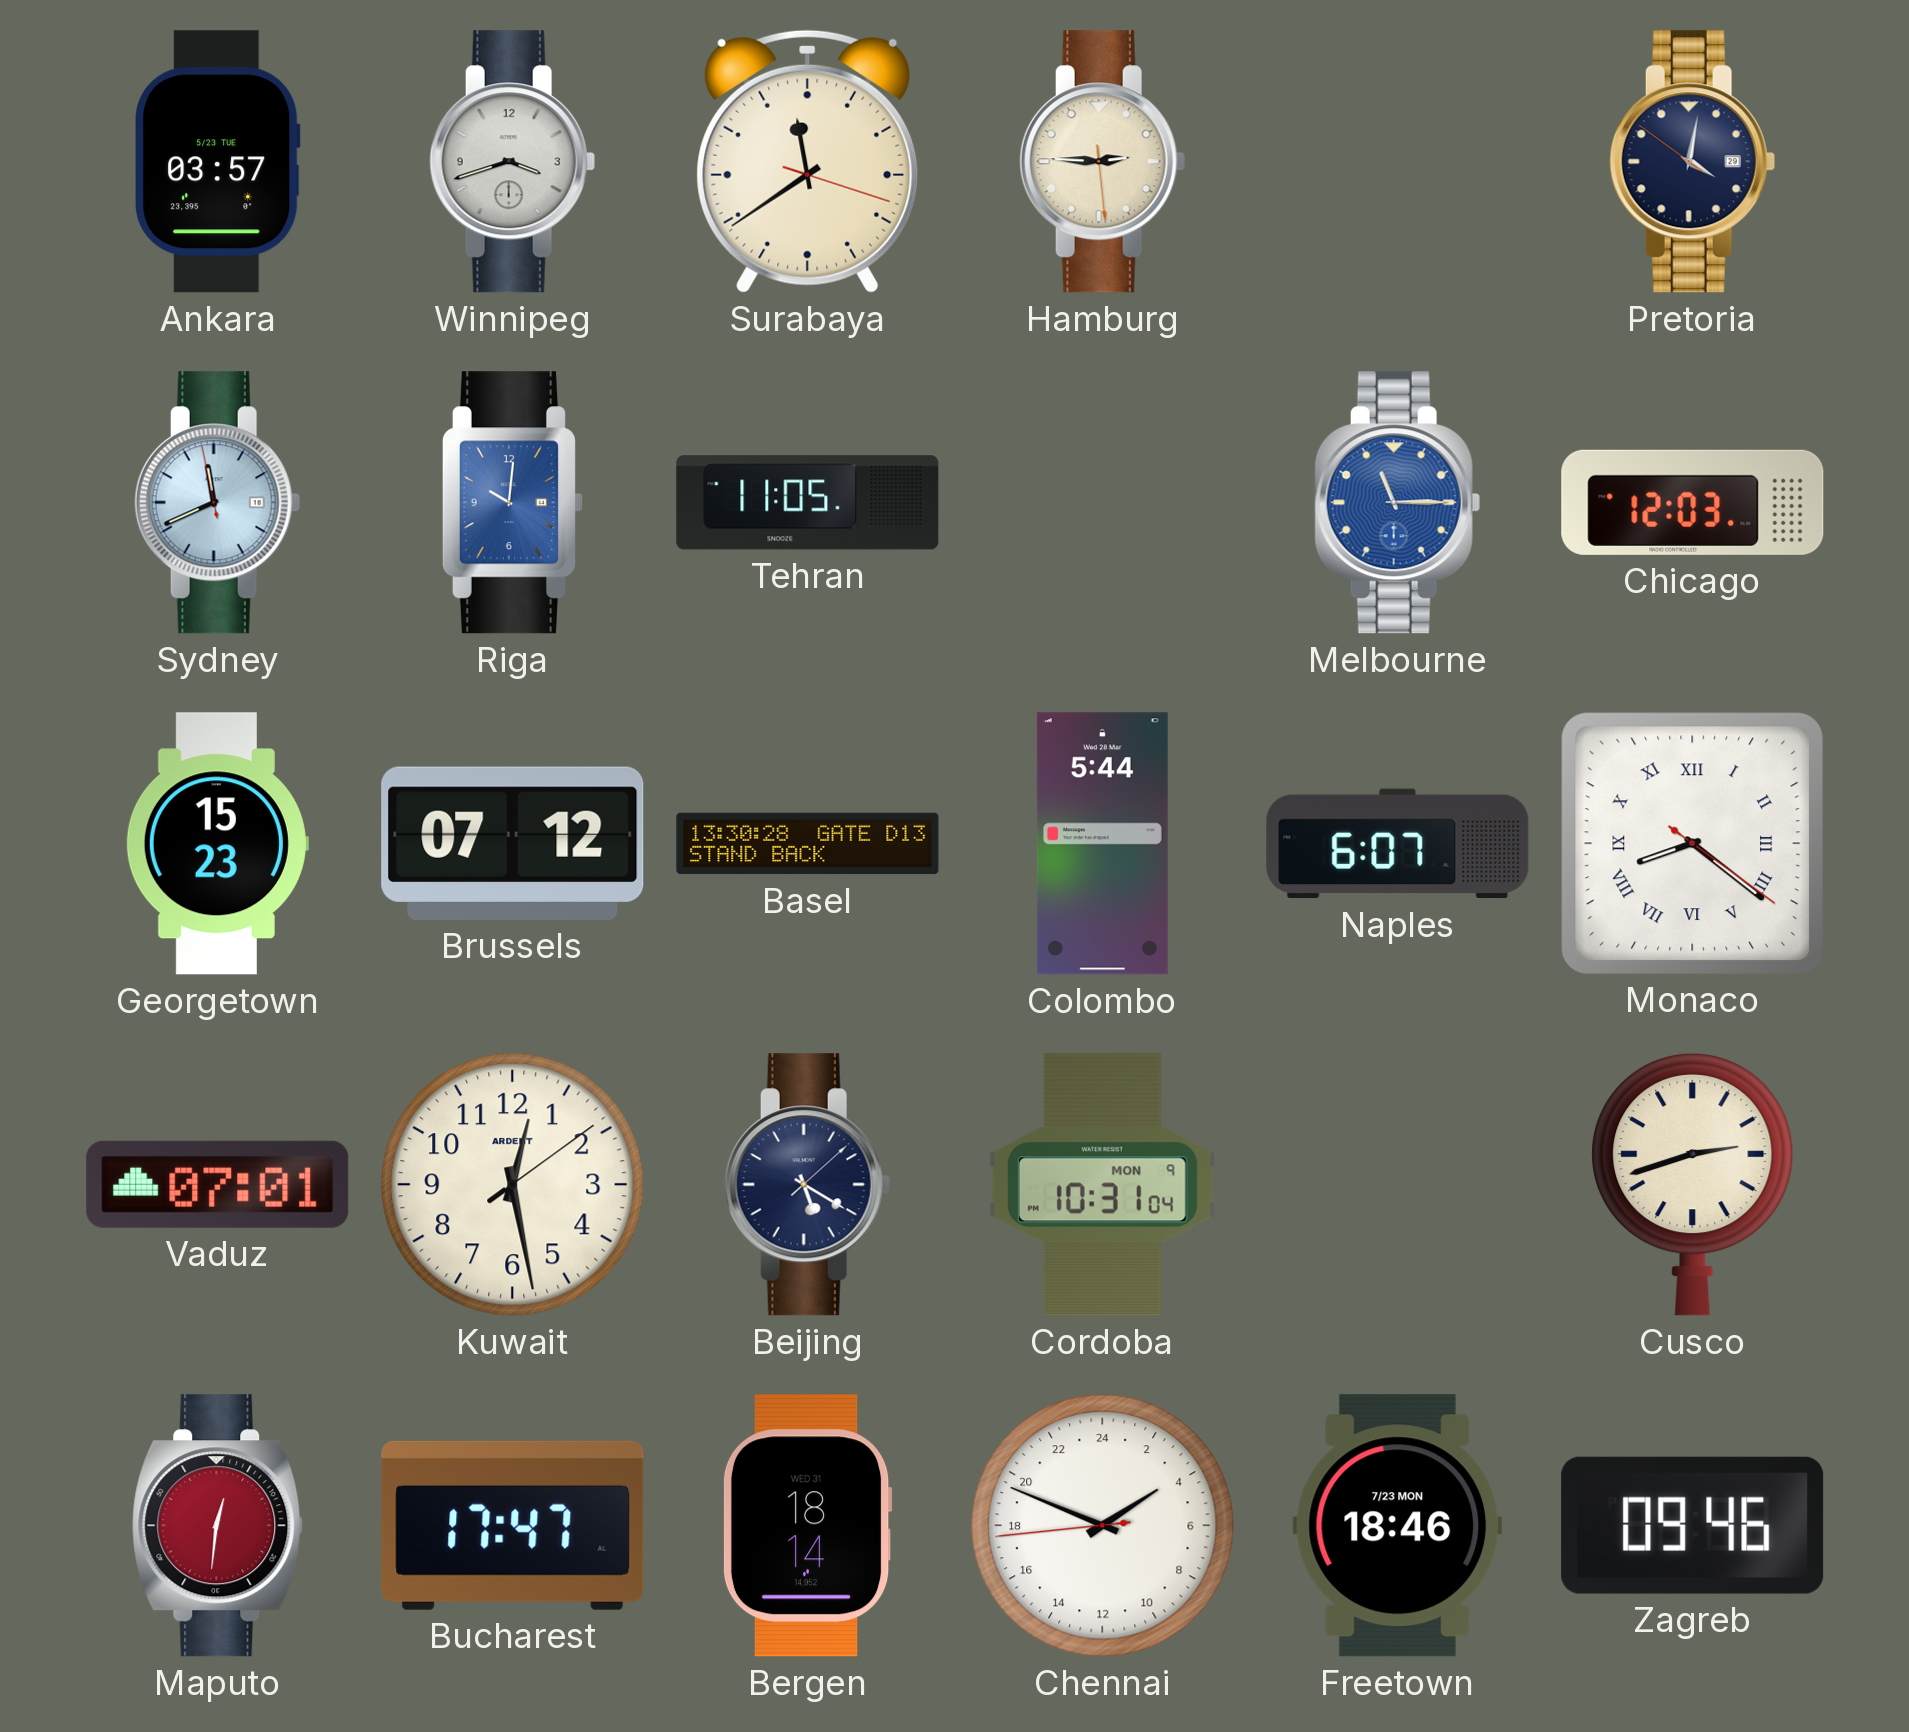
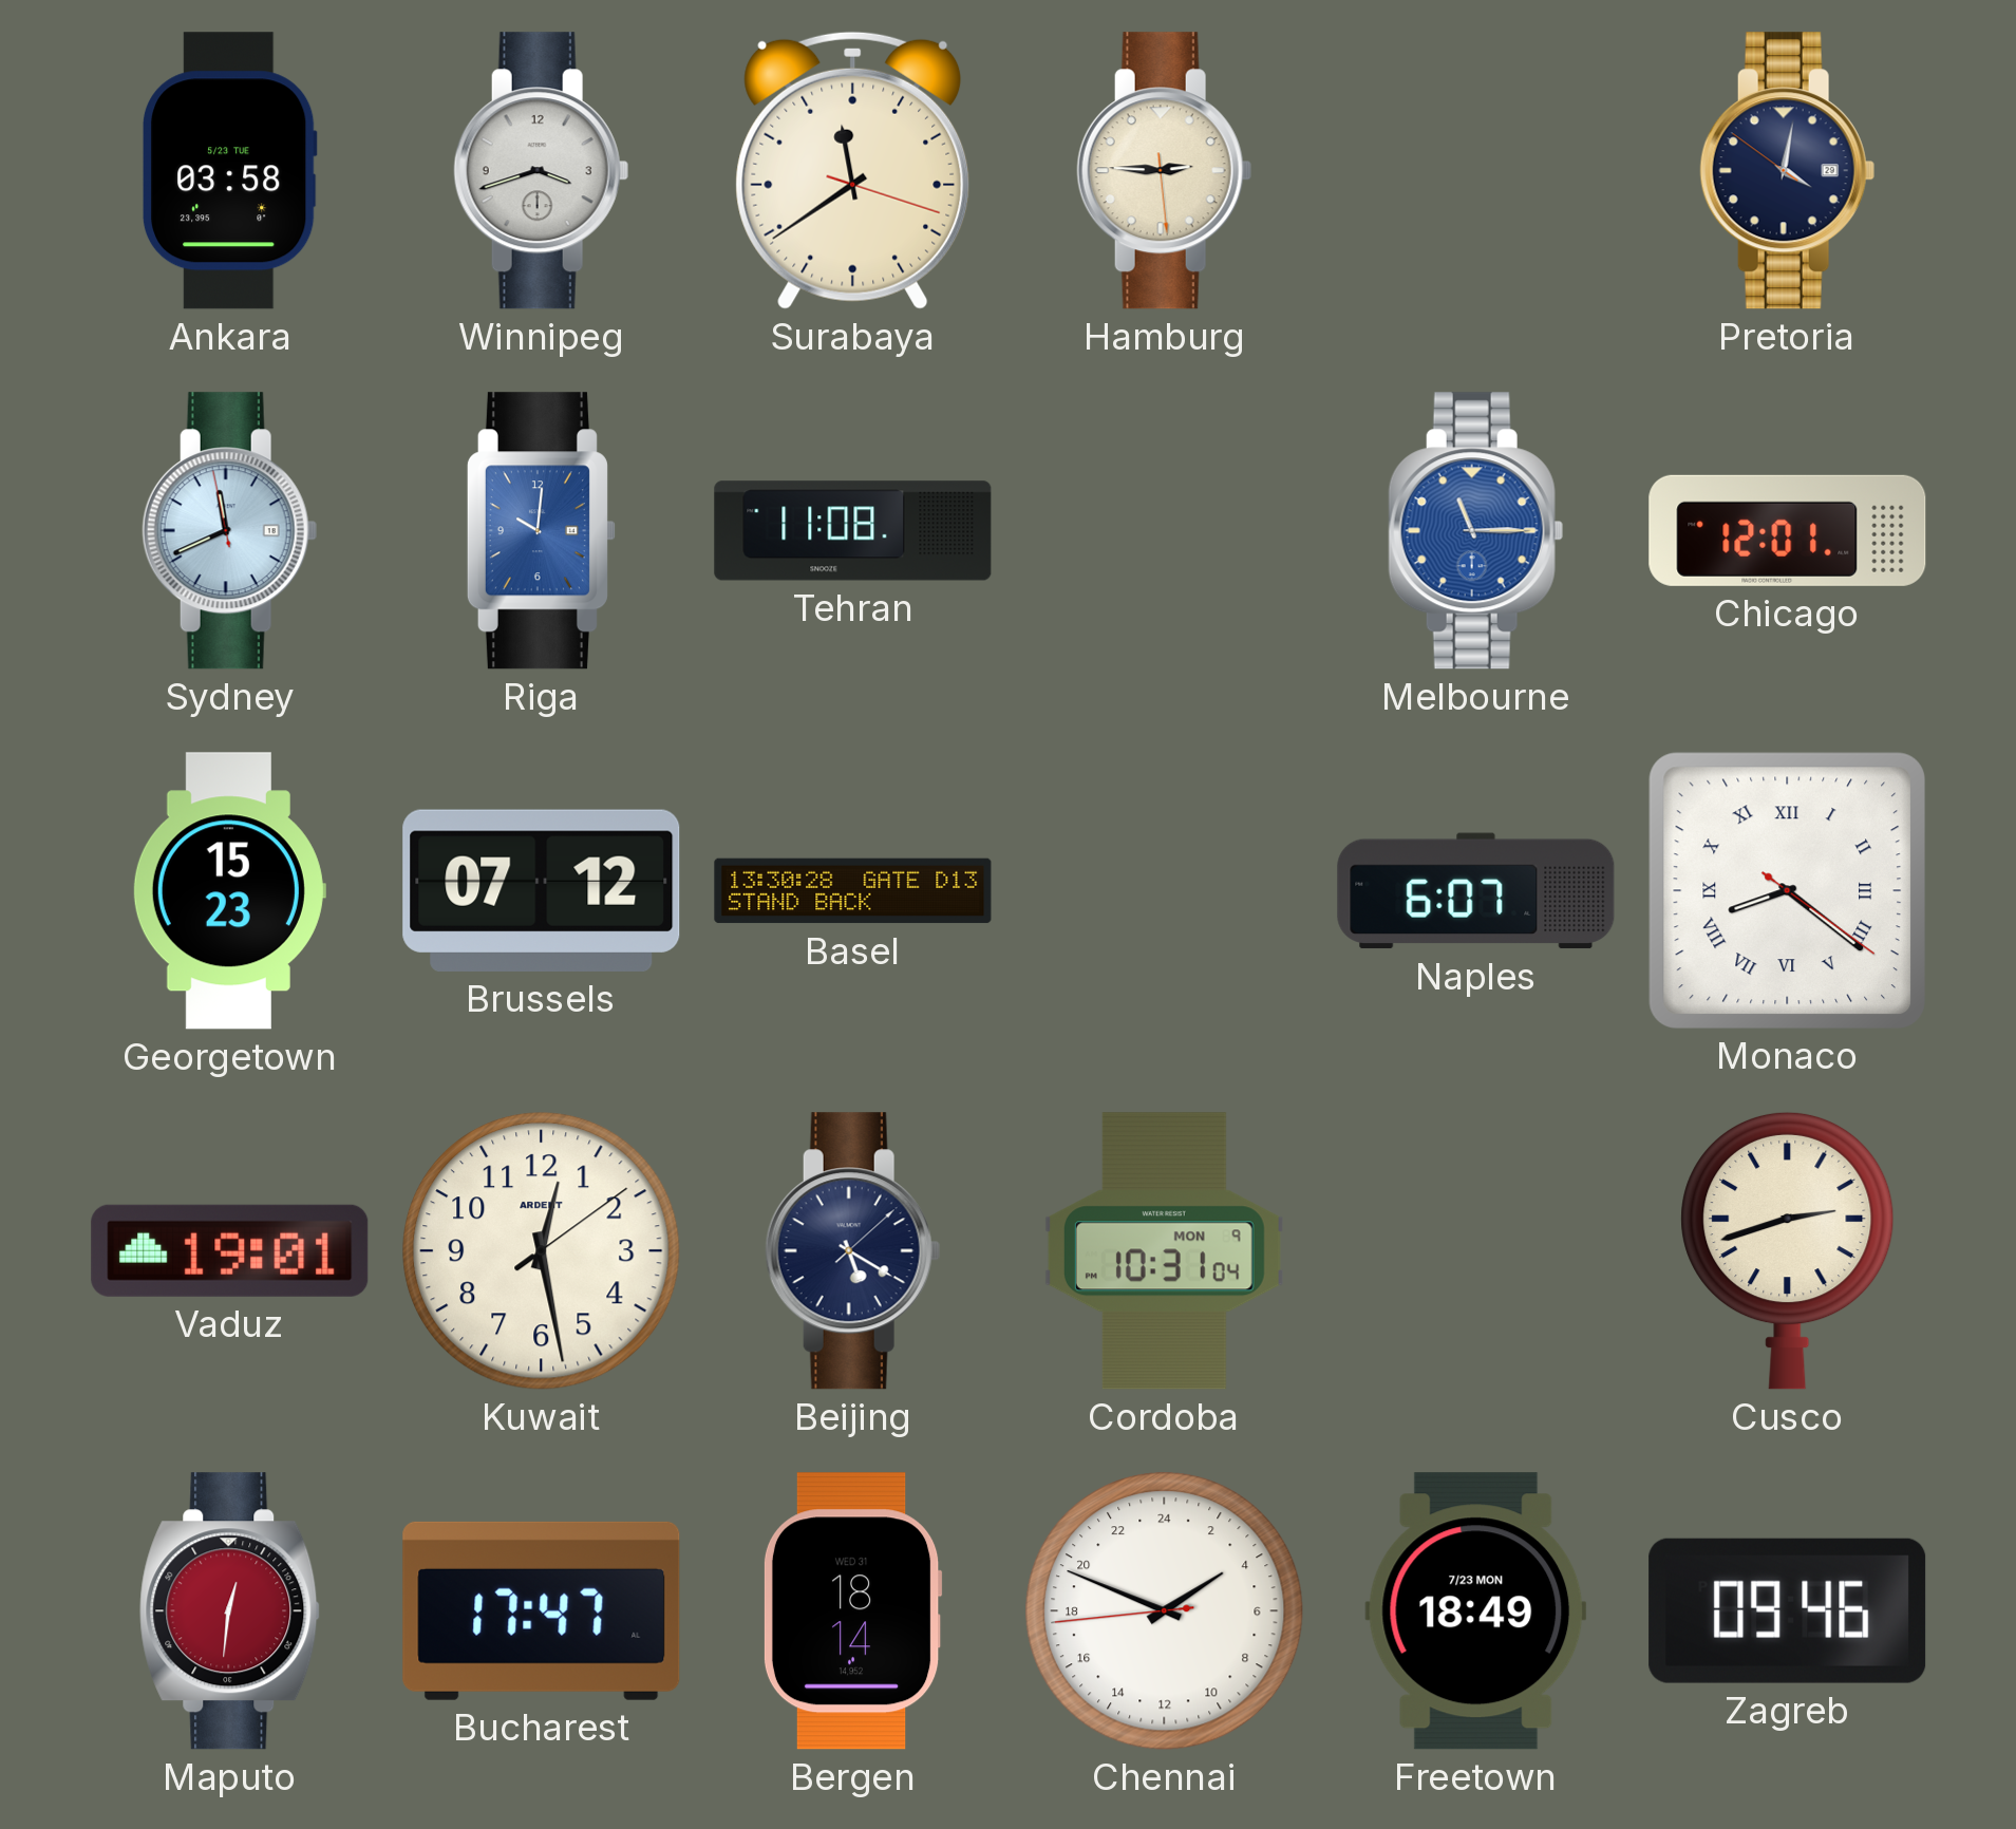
Ankara: 03:57 -> 03:58
Tehran: 11:05 -> 11:08
Chicago: 12:03 -> 12:01
Colombo: 5:44 -> none
Vaduz: 07:01 -> 19:01
Freetown: 18:46 -> 18:49
